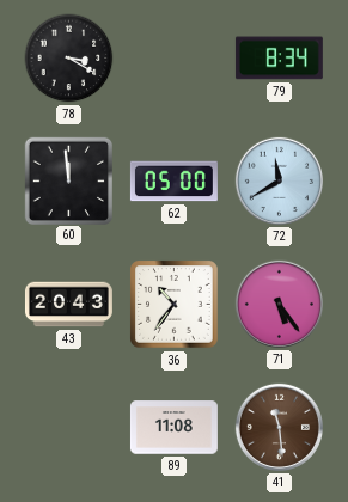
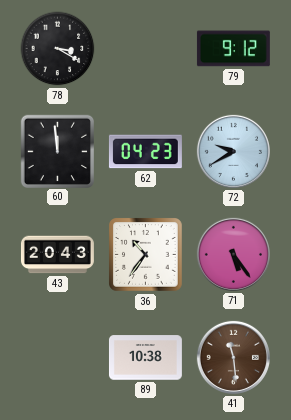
79: 8:34 -> 9:12
62: 05:00 -> 04:23
72: 11:40 -> 9:40
89: 11:08 -> 10:38
